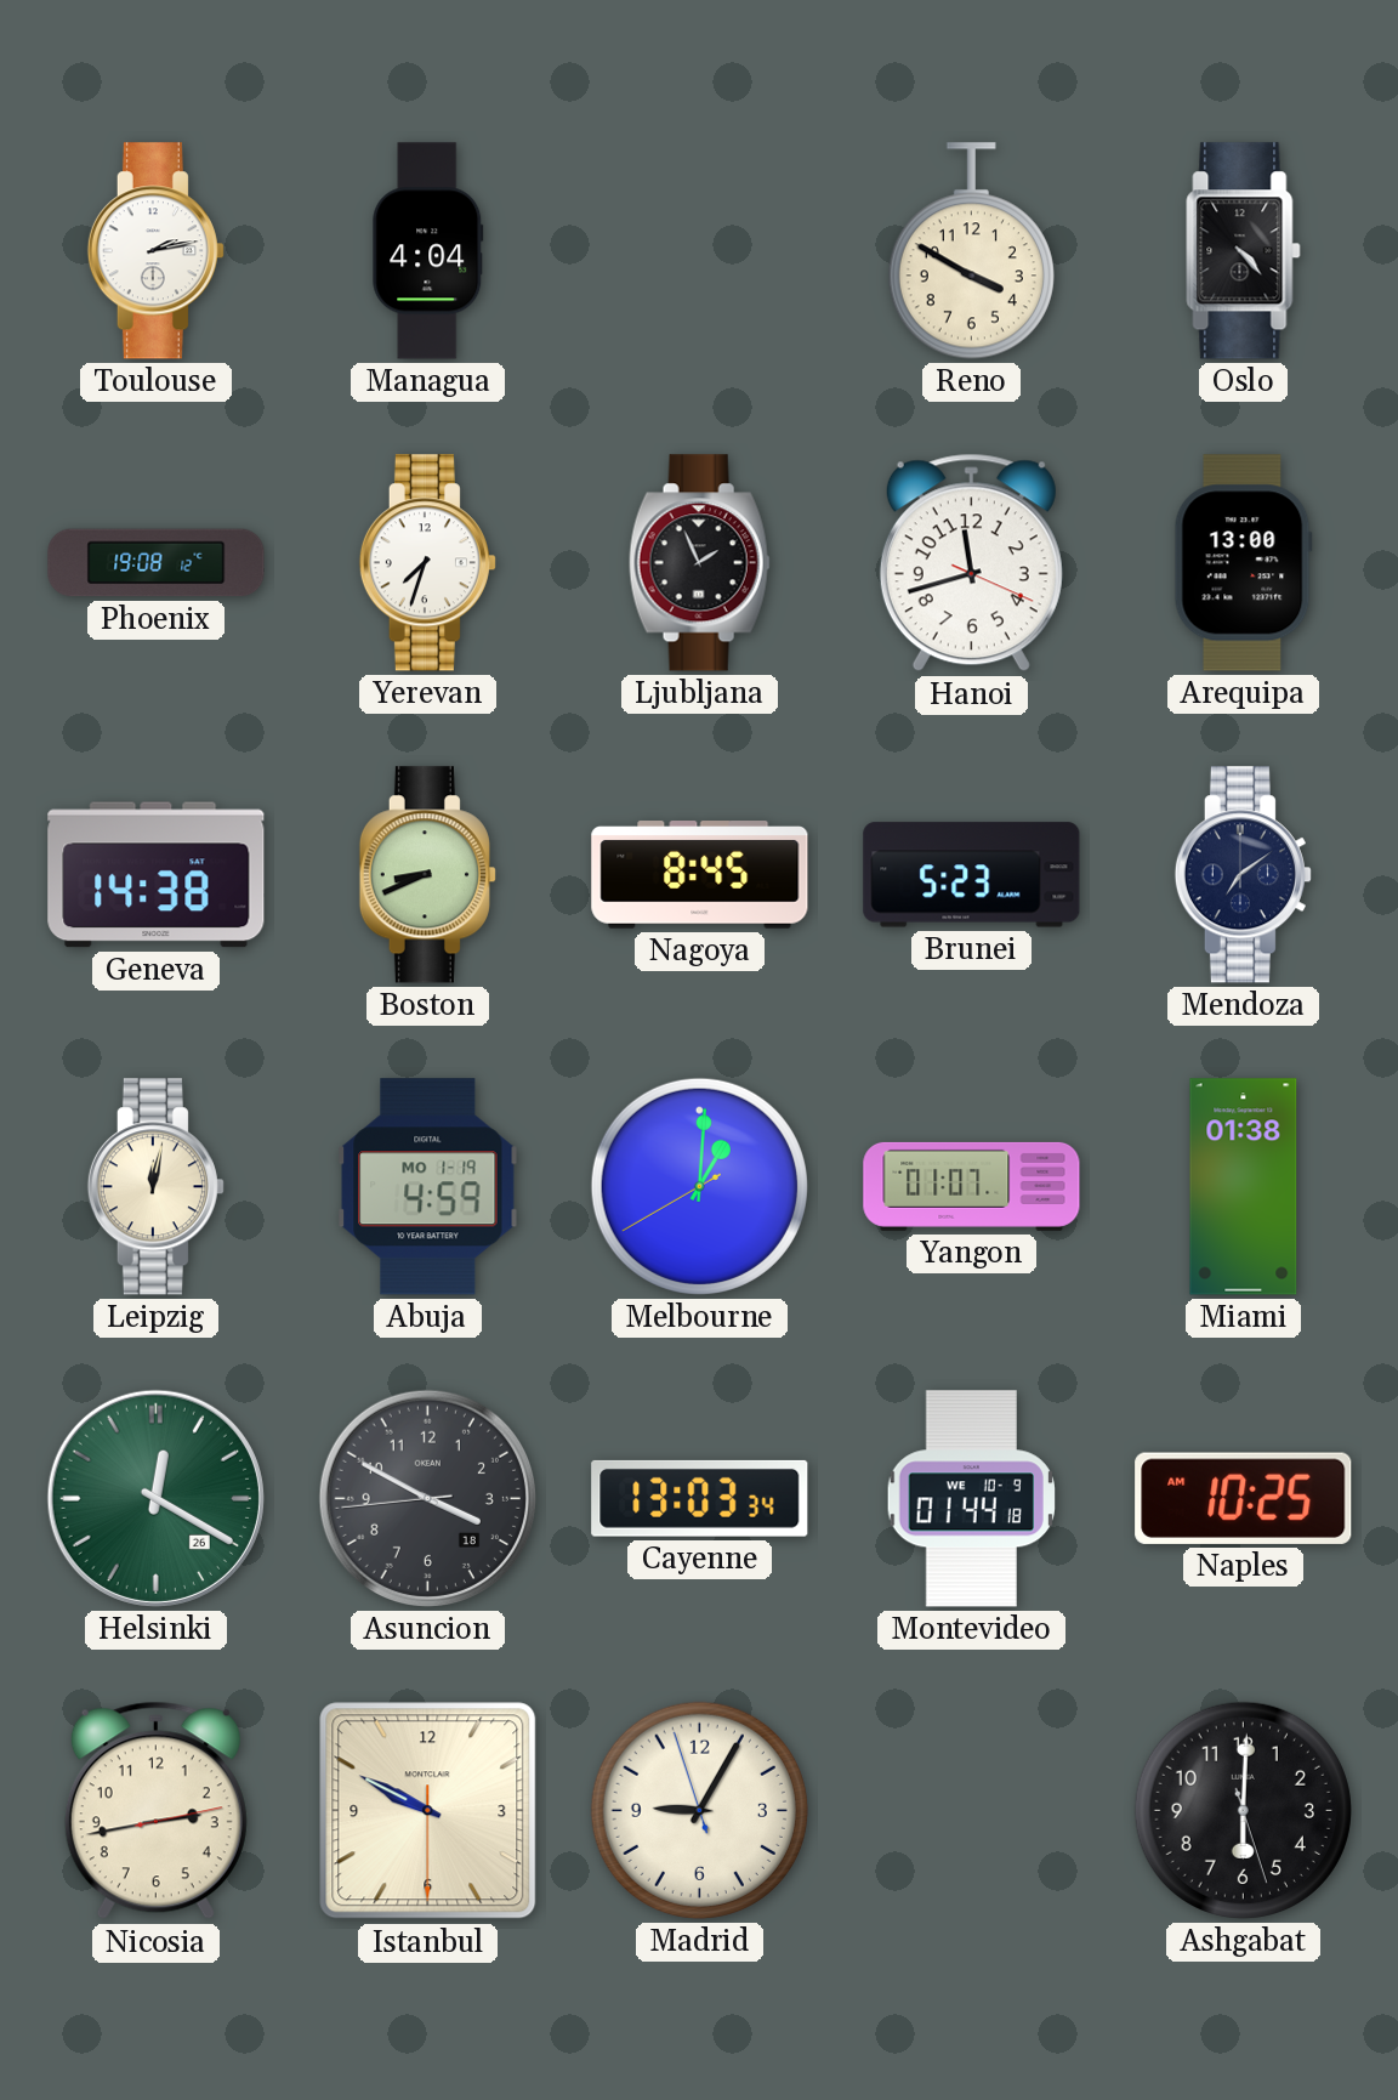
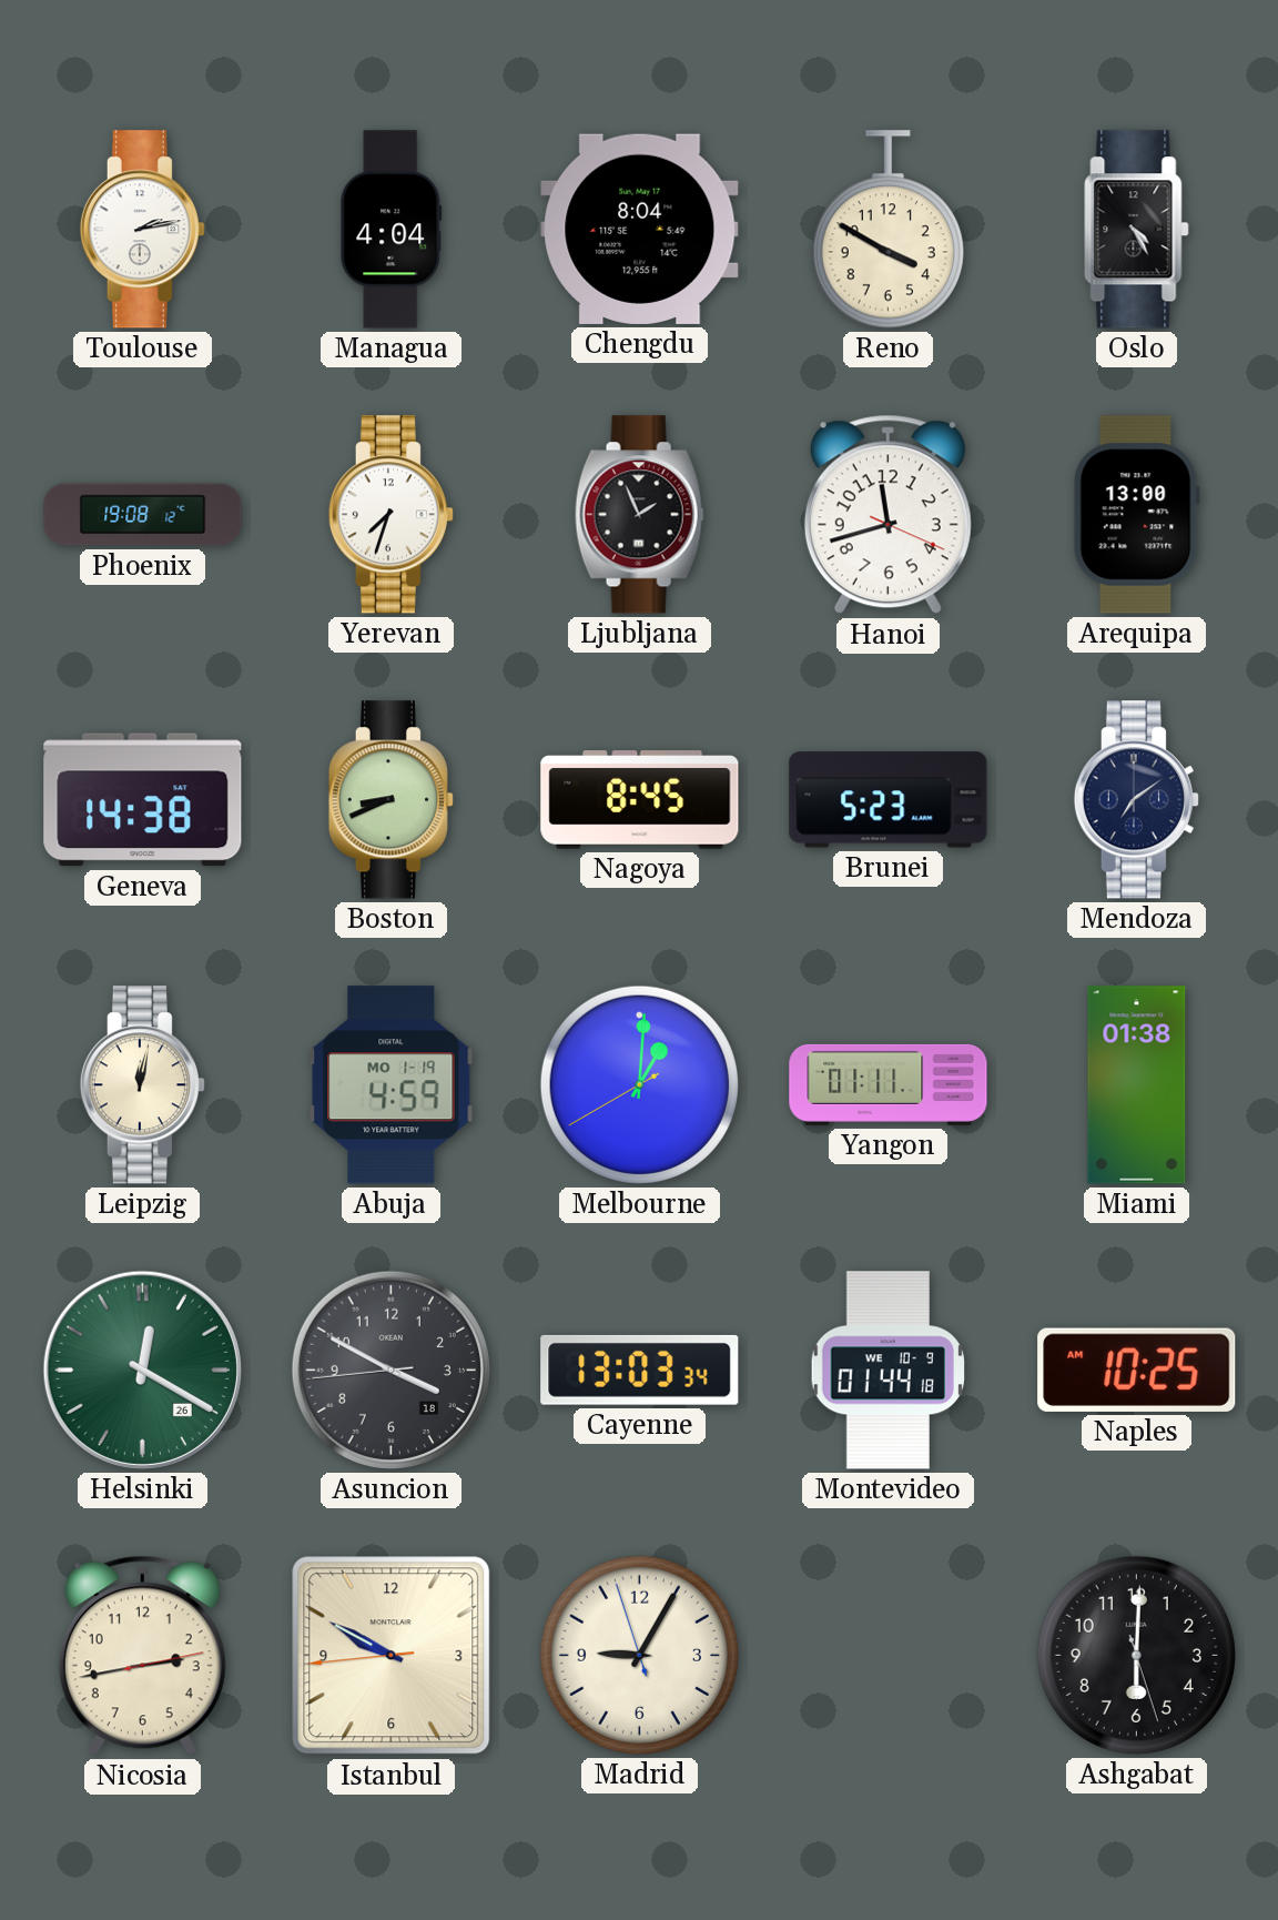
Chengdu: none -> 8:04
Oslo: 4:23 -> 4:25
Yangon: 01:07 -> 01:11
Istanbul: 9:49:30 -> 9:49:44
